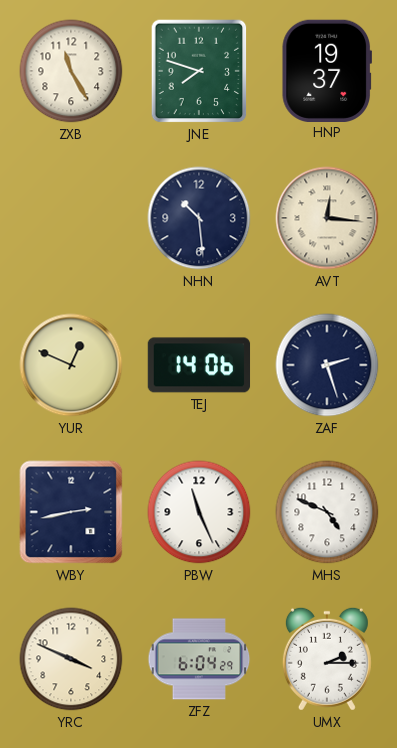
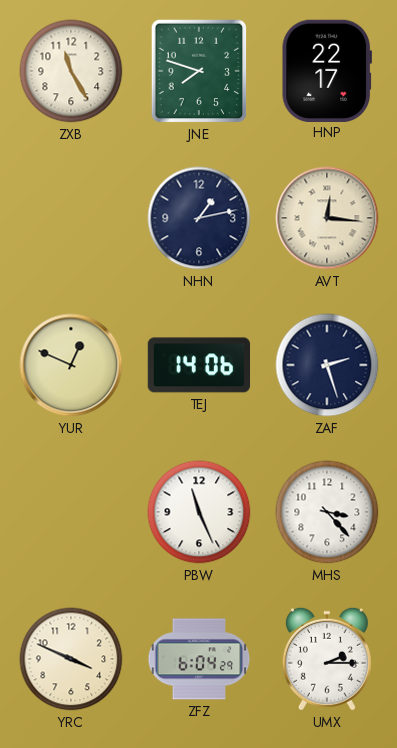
HNP: 19:37 -> 22:17
NHN: 10:29 -> 1:13
WBY: 2:43 -> none
MHS: 4:49 -> 3:23
